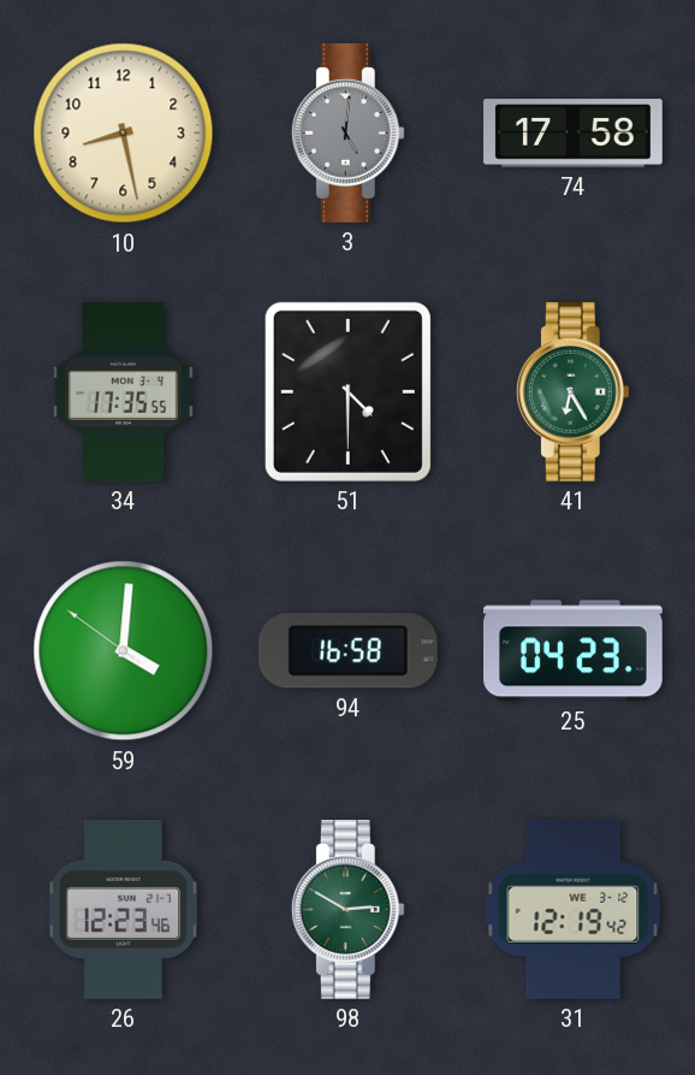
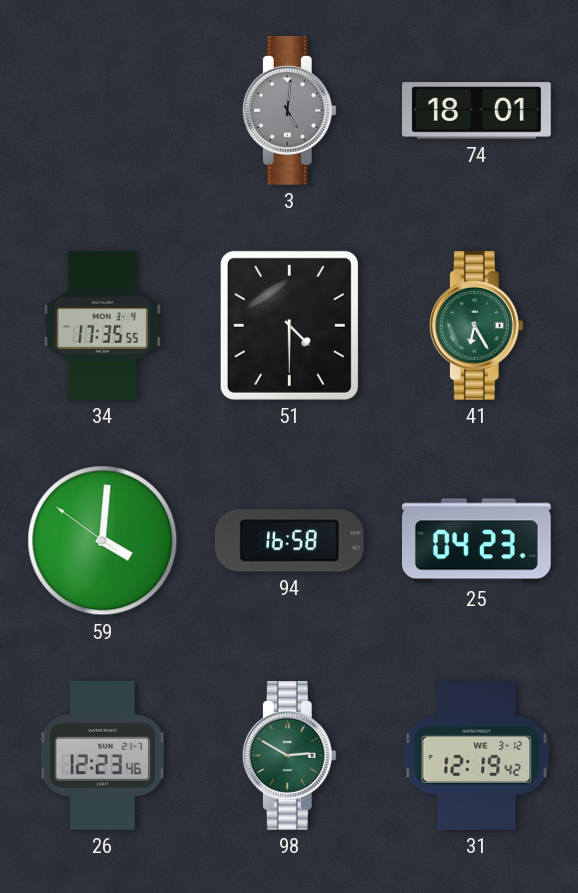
10: 8:28 -> none
74: 17:58 -> 18:01
